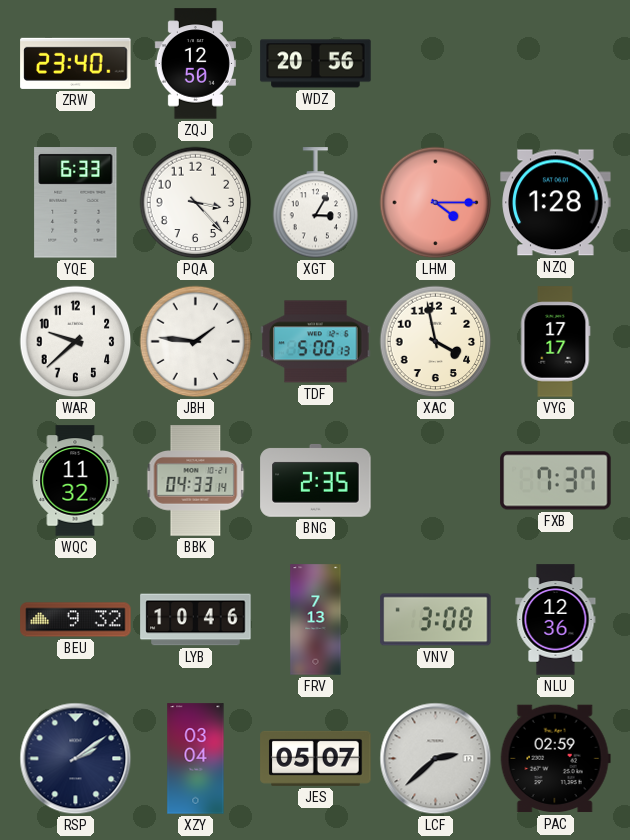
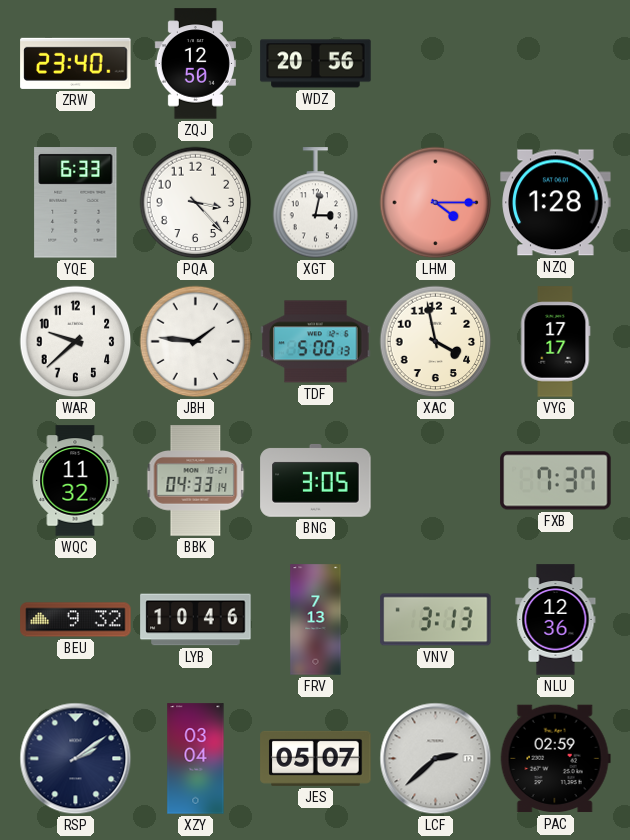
XGT: 3:05 -> 3:02
BNG: 2:35 -> 3:05
VNV: 3:08 -> 3:13
